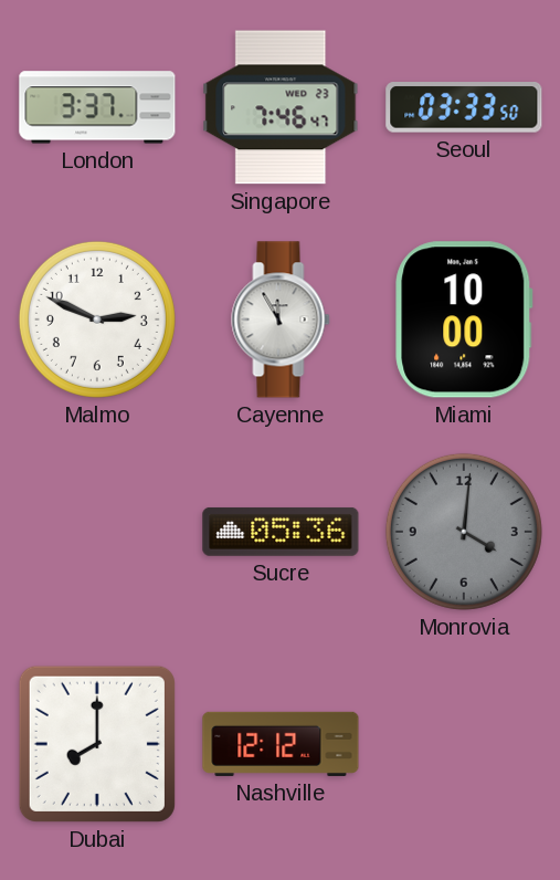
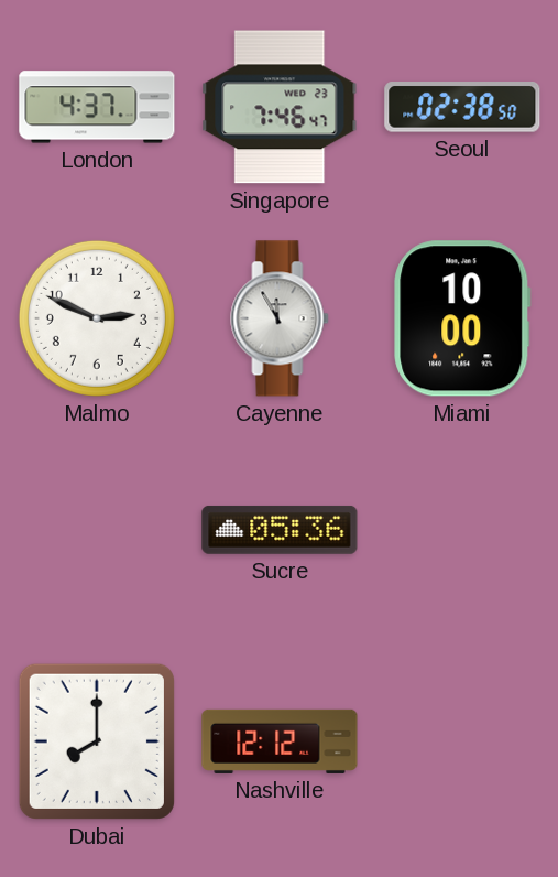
London: 3:37 -> 4:37
Seoul: 03:33 -> 02:38
Monrovia: 4:01 -> none
